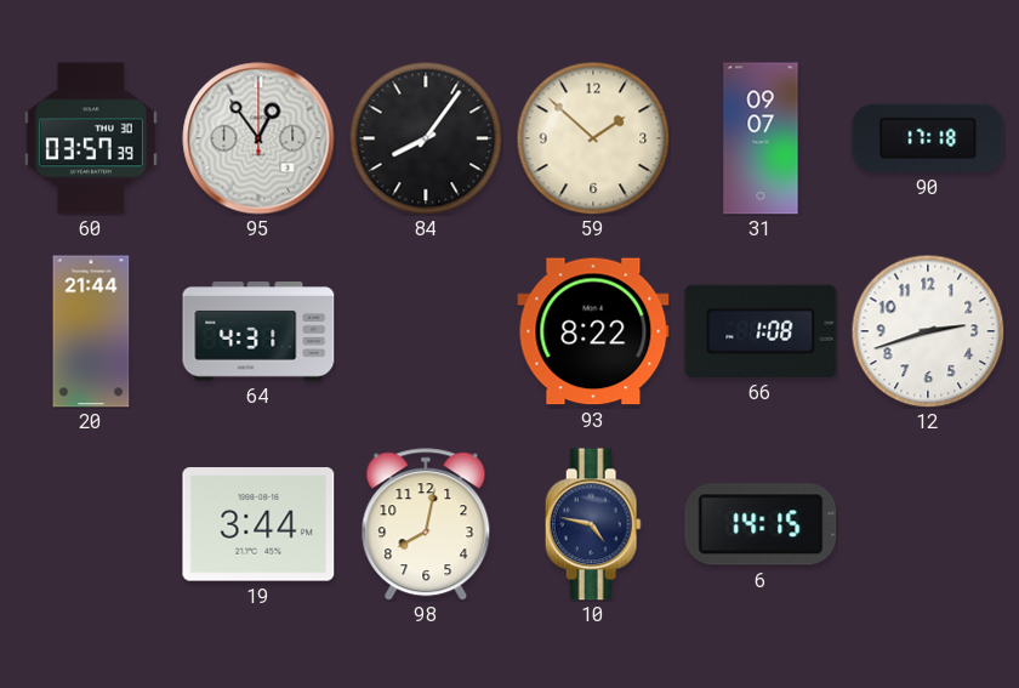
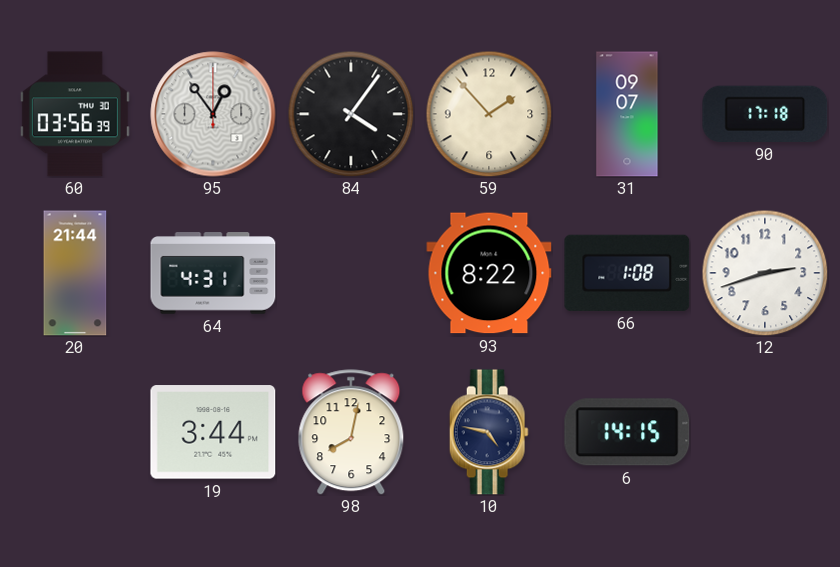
60: 03:57 -> 03:56
84: 8:06 -> 4:06
59: 1:52 -> 1:53
